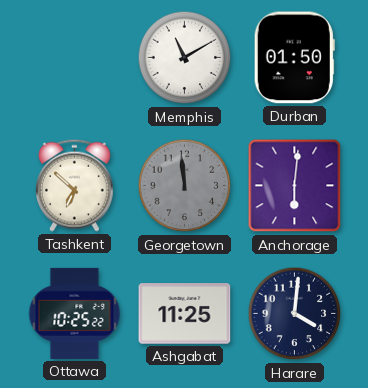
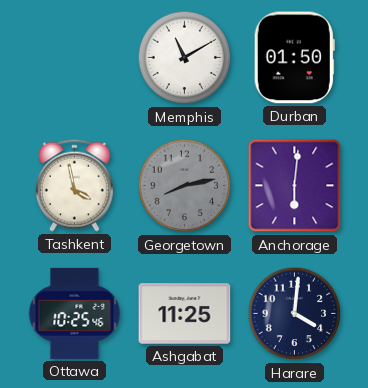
Tashkent: 6:52 -> 3:58
Georgetown: 11:59 -> 8:13
Ottawa: 10:25:22 -> 10:25:46
